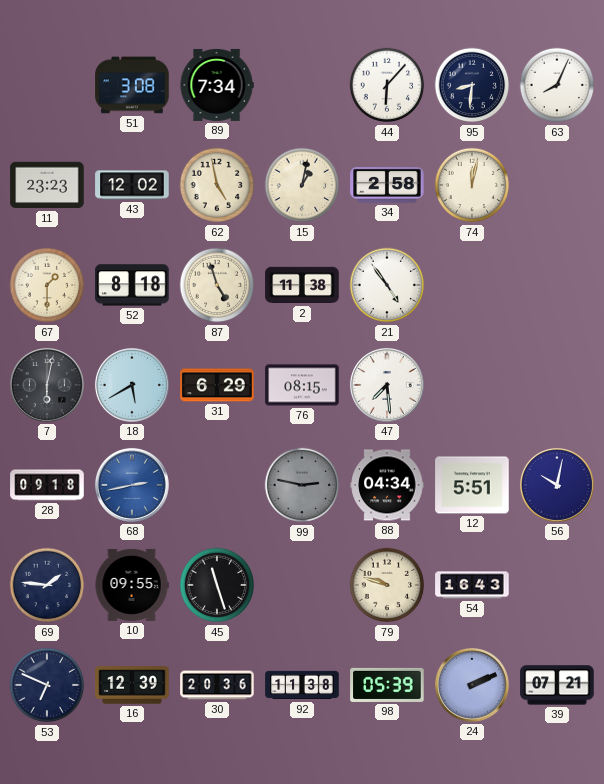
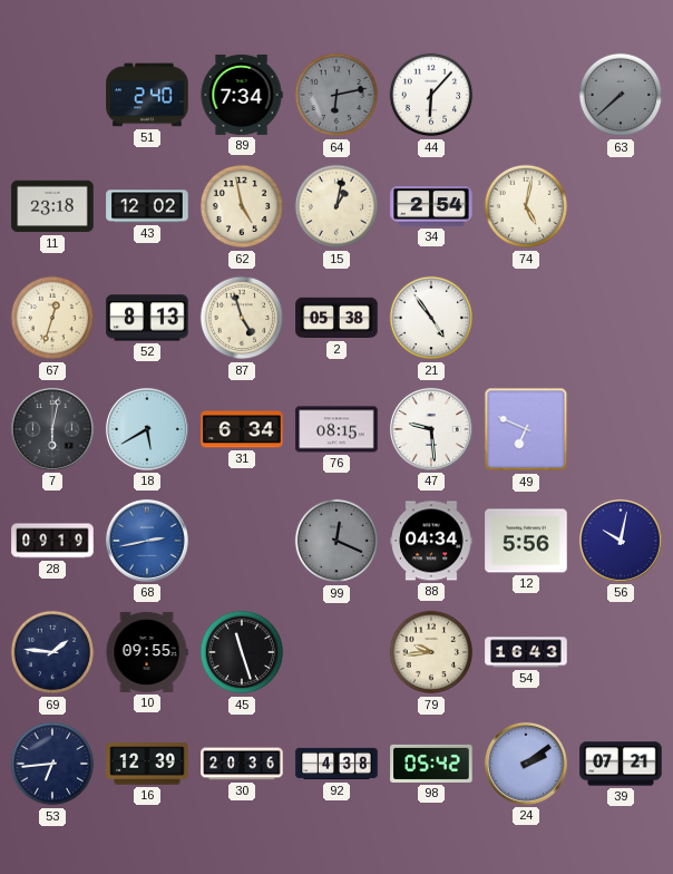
51: 3:08 -> 2:40
64: none -> 6:13
95: 8:31 -> none
63: 8:04 -> 7:38
63 dial: white -> grey
11: 23:23 -> 23:18
34: 2:58 -> 2:54
74: 12:02 -> 5:02
67: 1:30 -> 12:33
52: 8:18 -> 8:13
2: 11:38 -> 05:38
31: 6:29 -> 6:34
47: 7:29 -> 9:29
49: none -> 6:49
28: 09:18 -> 09:19
99: 2:47 -> 12:19
12: 5:51 -> 5:56
79: 9:48 -> 9:44
53: 6:49 -> 6:44
92: 11:38 -> 4:38
98: 05:39 -> 05:42
24: 2:11 -> 2:09
